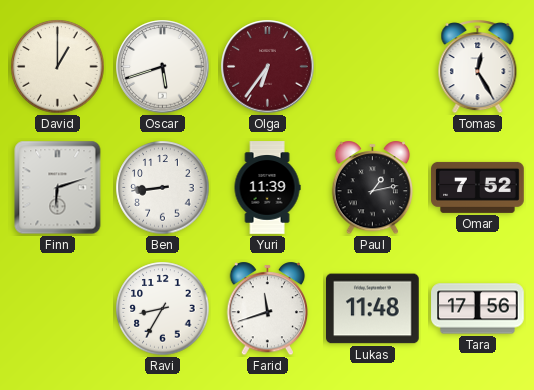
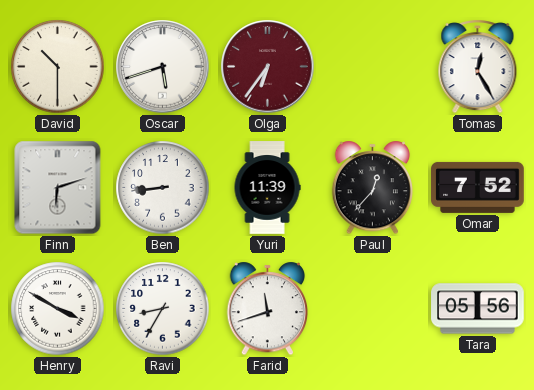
David: 1:00 -> 10:30
Paul: 1:13 -> 12:37
Henry: none -> 3:50
Lukas: 11:48 -> none
Tara: 17:56 -> 05:56
